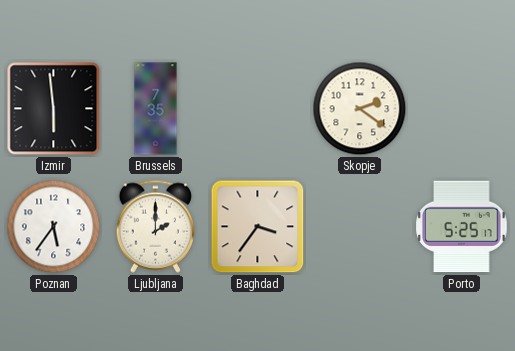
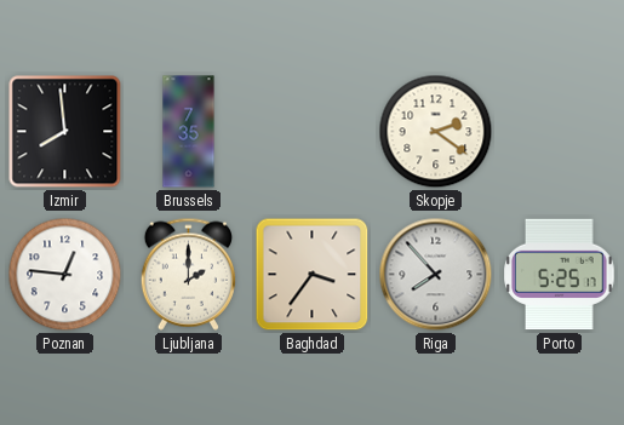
Izmir: 5:59 -> 7:59
Poznan: 5:36 -> 12:46
Riga: none -> 7:53
